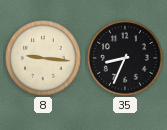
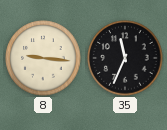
35: 8:34 -> 11:34
